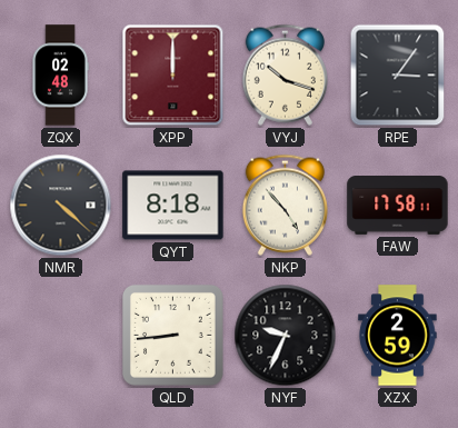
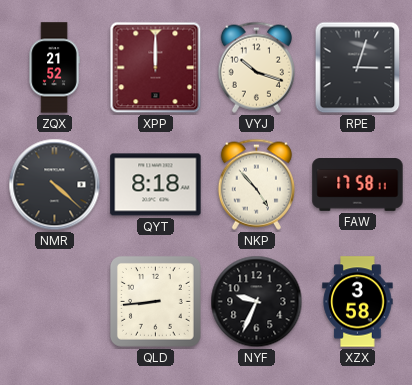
ZQX: 02:48 -> 21:52
RPE: 3:06 -> 3:03
XZX: 2:59 -> 3:58
